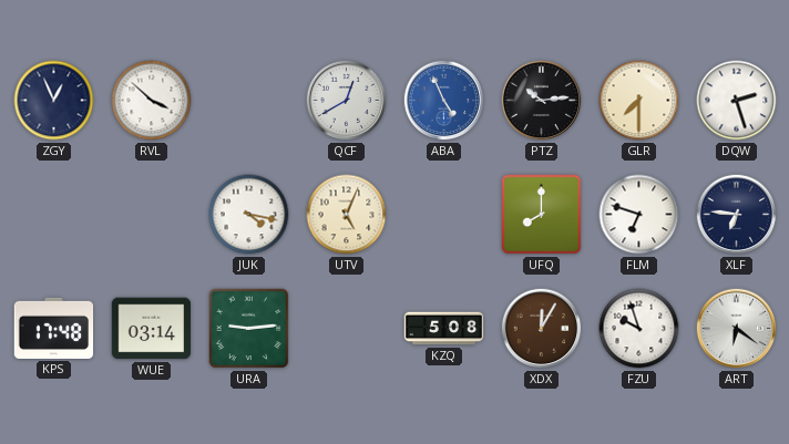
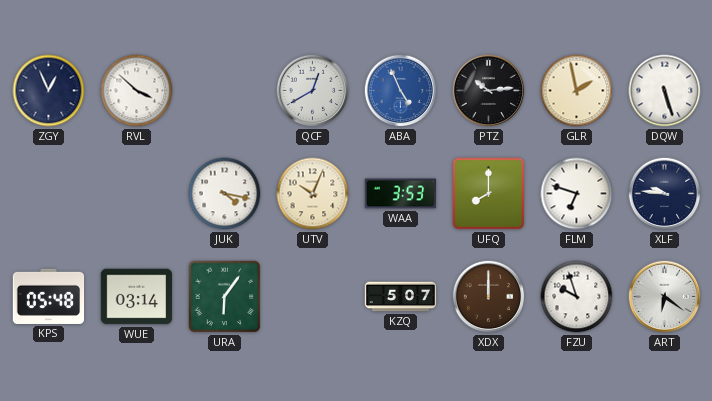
GLR: 7:30 -> 1:58
DQW: 2:27 -> 5:27
UTV: 5:04 -> 10:04
WAA: none -> 3:53
XLF: 6:46 -> 9:46
KPS: 17:48 -> 05:48
URA: 9:14 -> 6:06
KZQ: 5:08 -> 5:07
XDX: 12:05 -> 12:00
